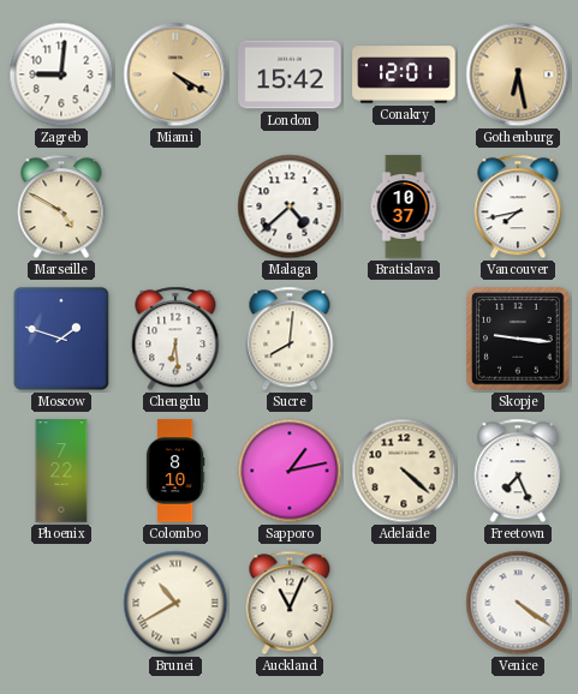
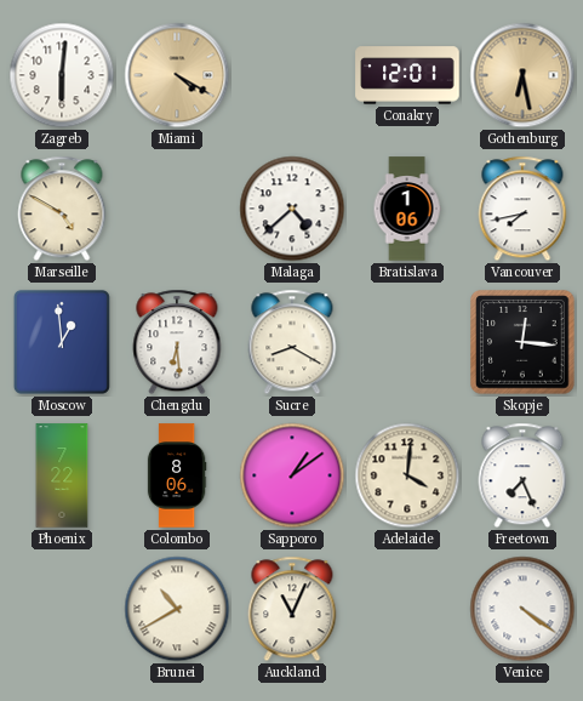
Zagreb: 9:01 -> 6:01
London: 15:42 -> none
Bratislava: 10:37 -> 1:06
Moscow: 1:48 -> 12:59
Sucre: 8:01 -> 8:20
Skopje: 9:16 -> 12:16
Colombo: 8:10 -> 8:06
Sapporo: 1:13 -> 1:09
Adelaide: 4:22 -> 4:01
